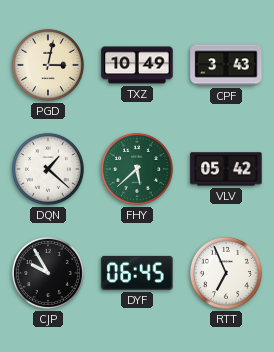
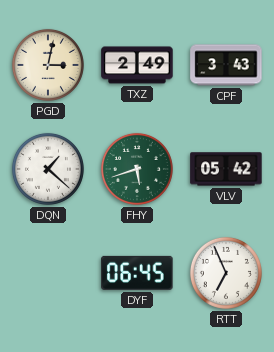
TXZ: 10:49 -> 2:49
FHY: 5:38 -> 5:42
CJP: 9:55 -> none
